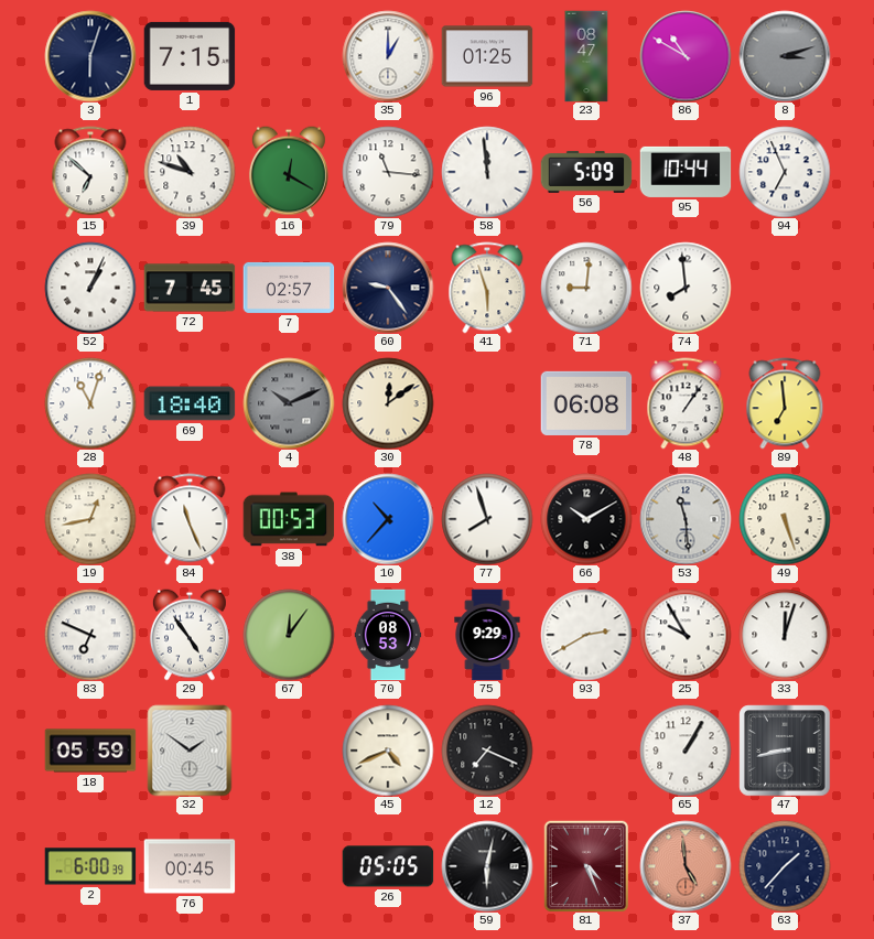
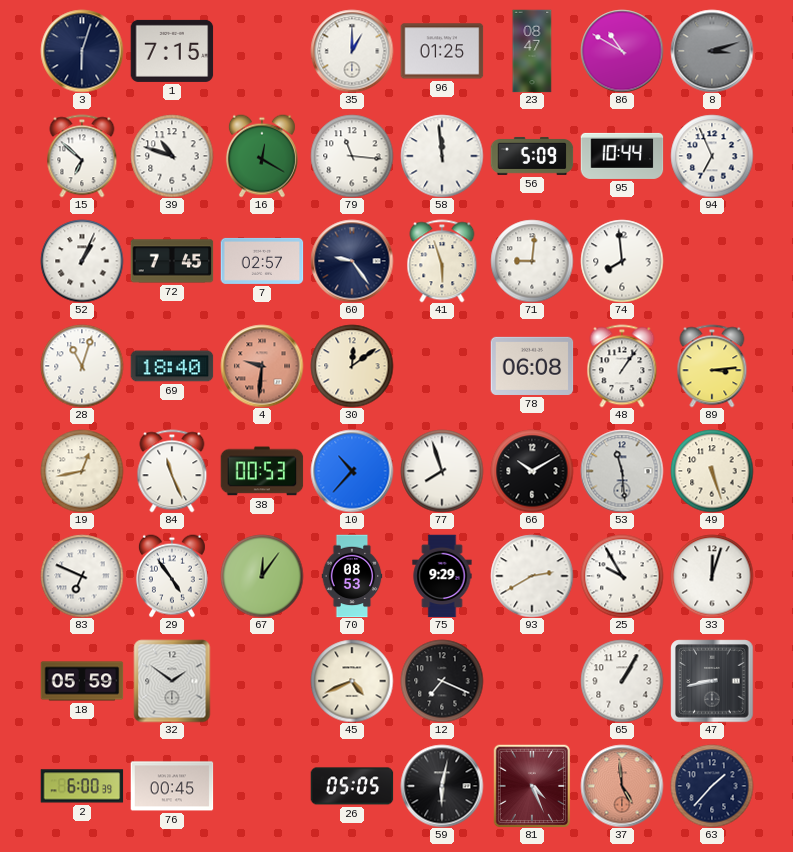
4: 10:11 -> 9:31
4 dial: grey -> salmon
89: 6:59 -> 3:14
